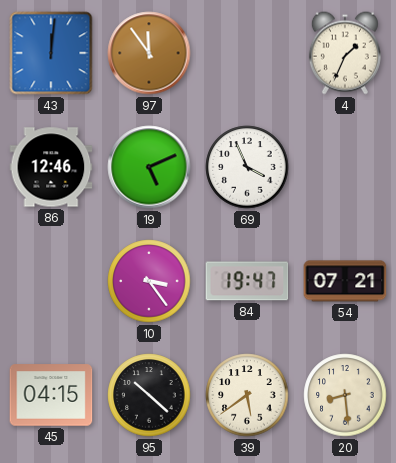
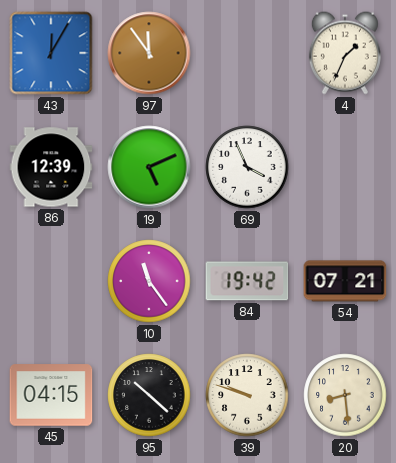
43: 12:01 -> 12:05
86: 12:46 -> 12:39
10: 3:24 -> 11:24
84: 19:47 -> 19:42
39: 5:39 -> 9:48
